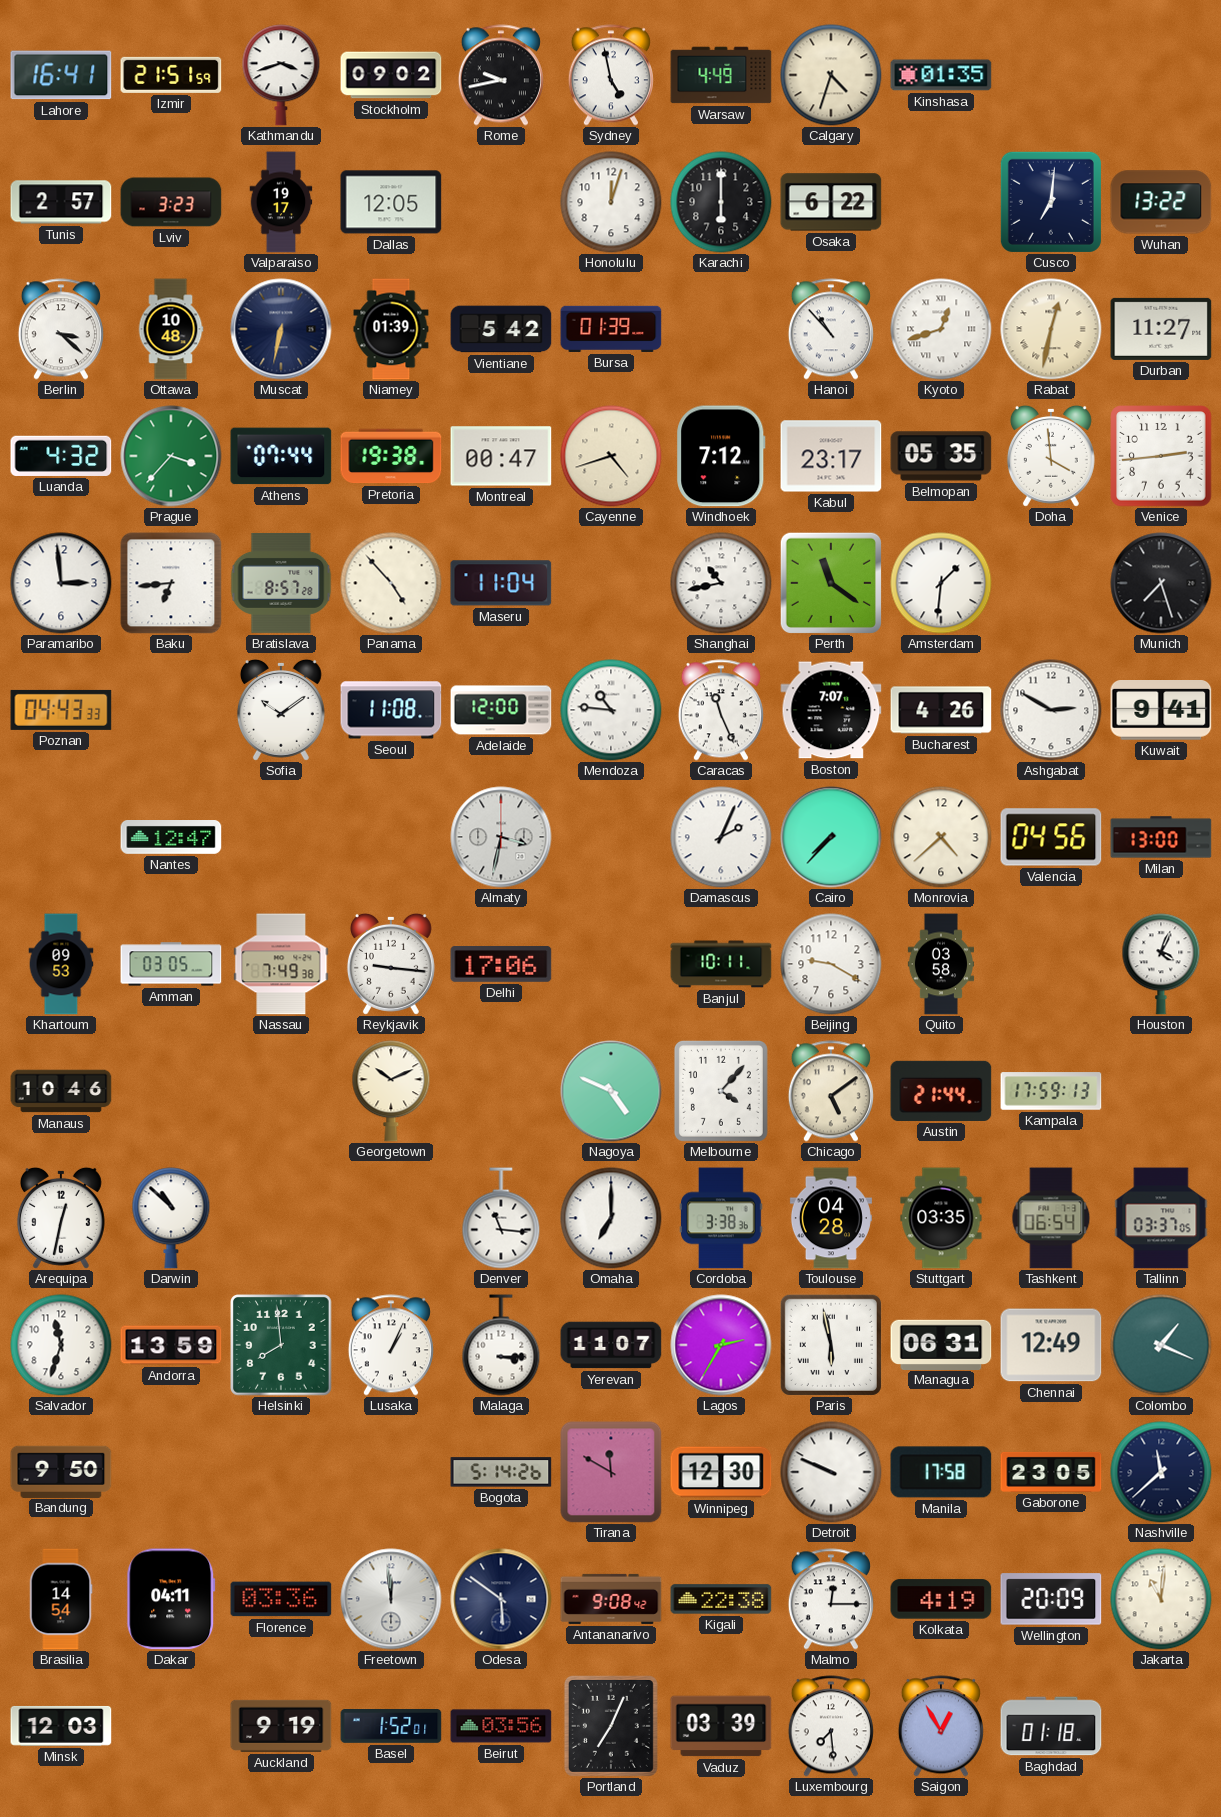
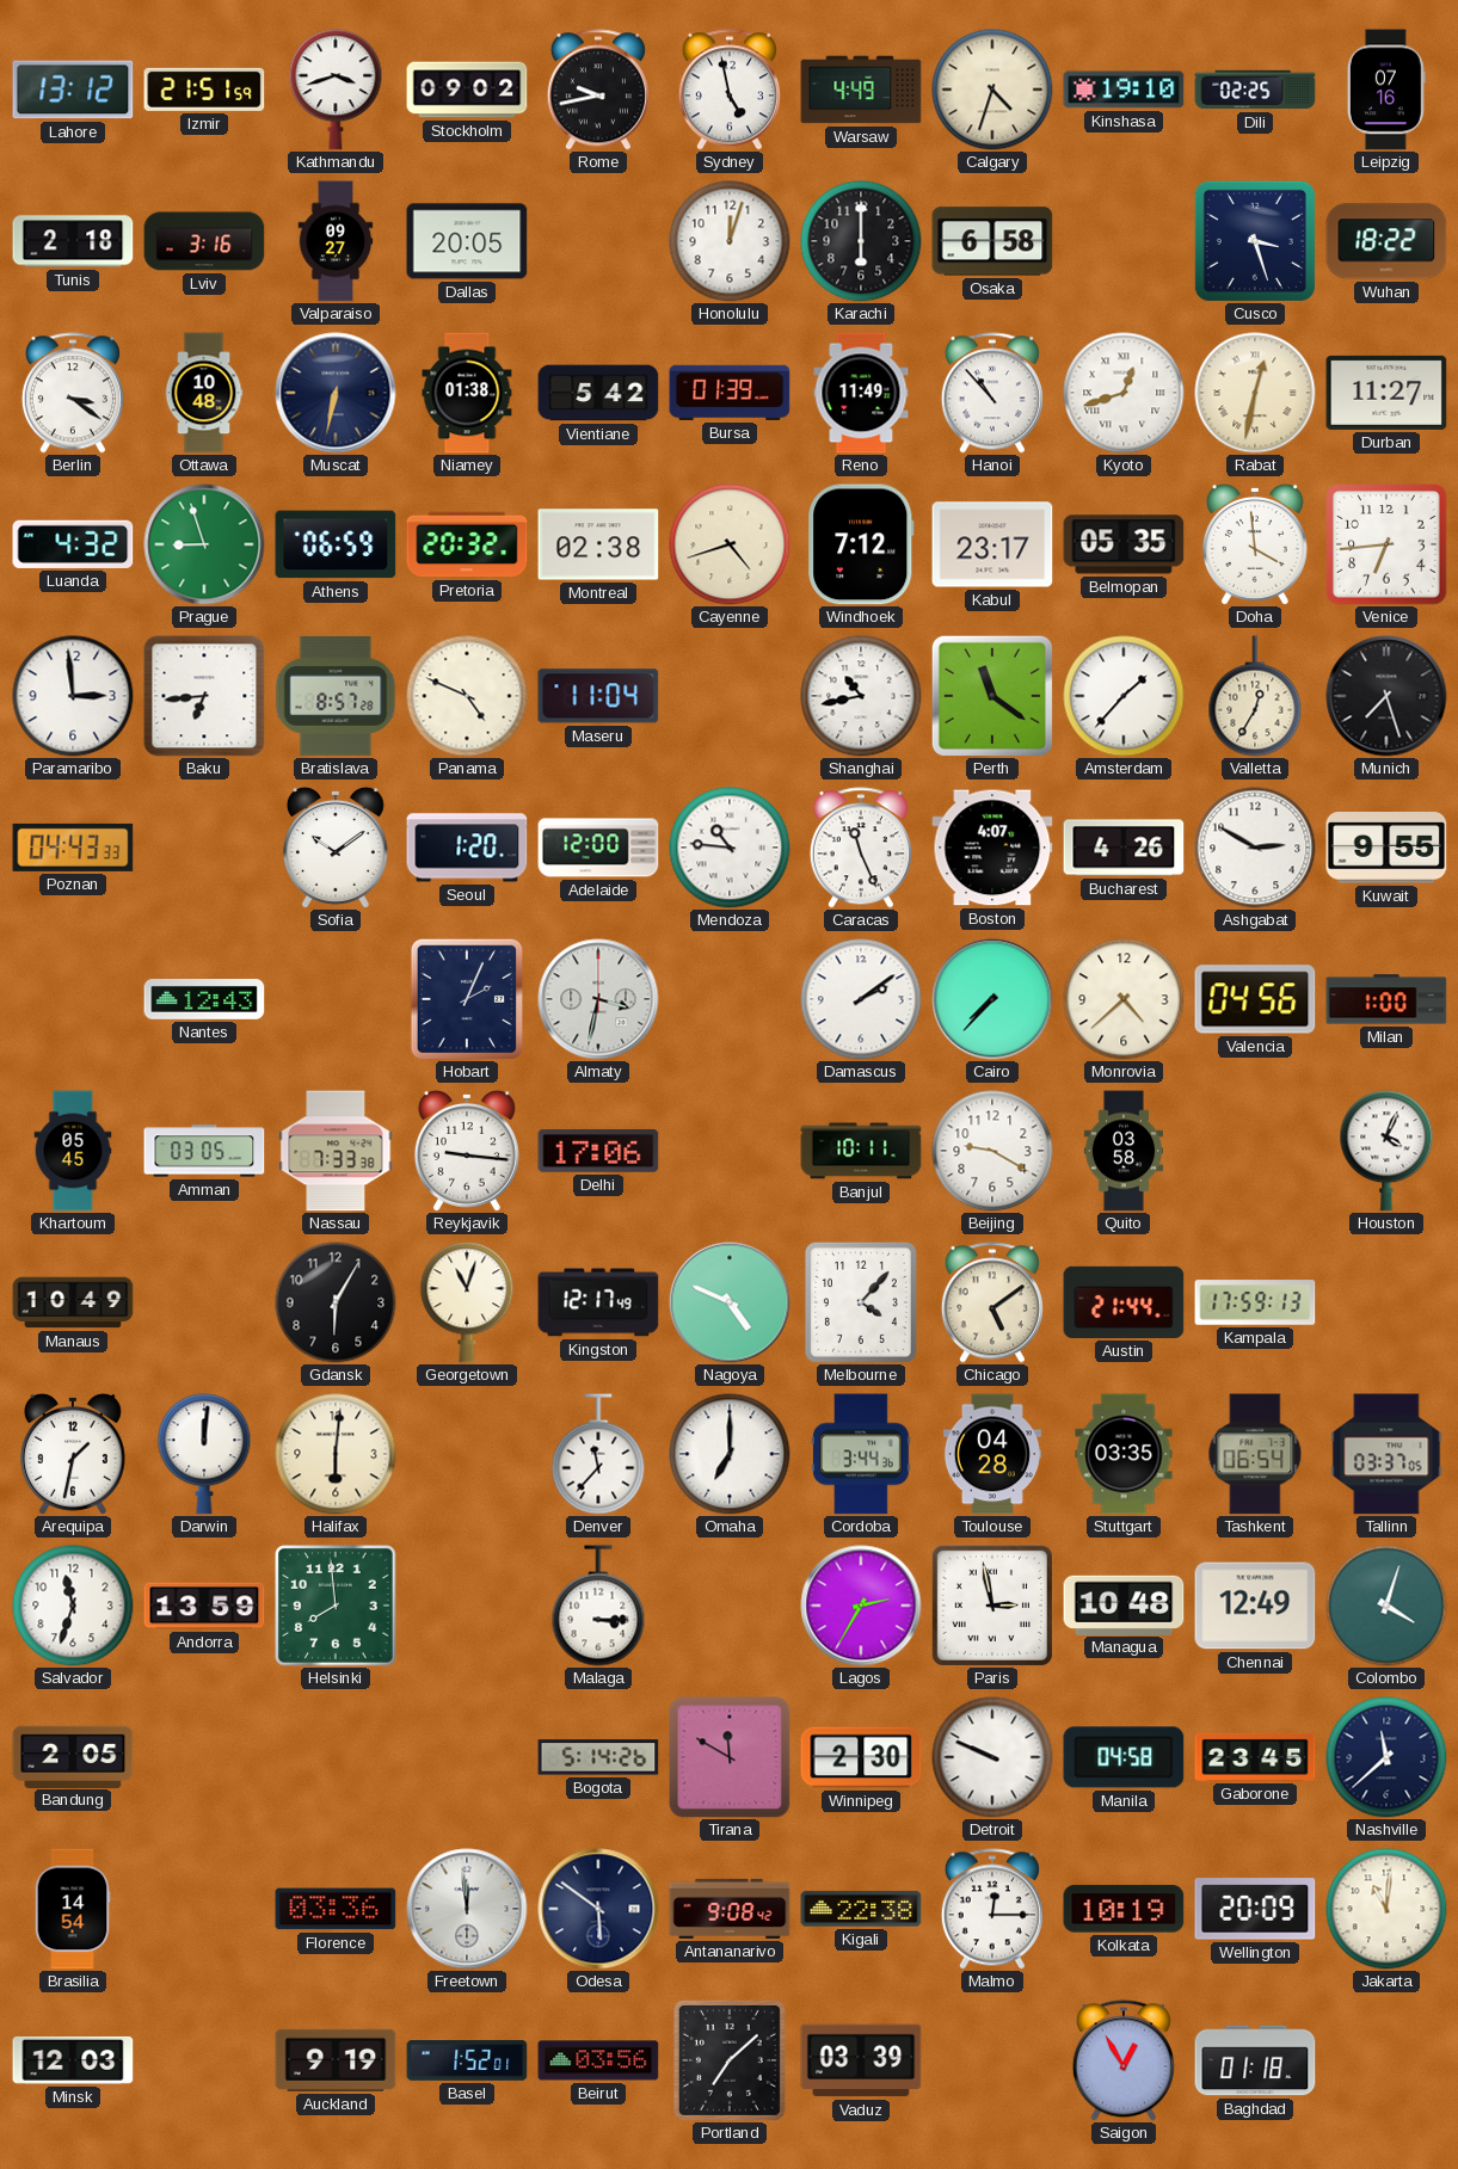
Lahore: 16:41 -> 13:12
Kinshasa: 01:35 -> 19:10
Dili: none -> 02:25
Leipzig: none -> 07:16
Tunis: 2:57 -> 2:18
Lviv: 3:23 -> 3:16
Valparaiso: 19:17 -> 09:27
Dallas: 12:05 -> 20:05
Osaka: 6:22 -> 6:58
Cusco: 7:01 -> 3:27
Wuhan: 13:22 -> 18:22
Berlin: 3:22 -> 3:21
Niamey: 01:39 -> 01:38
Reno: none -> 11:49
Prague: 3:37 -> 8:57
Athens: 07:44 -> 06:59
Pretoria: 19:38 -> 20:32
Montreal: 00:47 -> 02:38
Venice: 2:44 -> 6:44
Panama: 4:53 -> 4:49
Amsterdam: 1:31 -> 1:37
Valletta: none -> 12:35
Seoul: 11:08 -> 1:20
Boston: 7:07 -> 4:07
Kuwait: 9:41 -> 9:55
Nantes: 12:47 -> 12:43
Hobart: none -> 2:04
Damascus: 2:04 -> 2:09
Milan: 13:00 -> 1:00
Khartoum: 09:53 -> 05:45
Nassau: 7:49 -> 7:33
Manaus: 10:46 -> 10:49
Gdansk: none -> 6:05
Georgetown: 10:11 -> 11:03
Kingston: none -> 12:17
Arequipa: 12:32 -> 1:32
Darwin: 10:52 -> 12:01
Halifax: none -> 6:01
Denver: 11:16 -> 11:37
Cordoba: 3:38 -> 3:44
Lusaka: 1:04 -> none
Yerevan: 11:07 -> none
Paris: 5:58 -> 2:58
Managua: 06:31 -> 10:48
Colombo: 1:19 -> 4:03
Bandung: 9:50 -> 2:05
Winnipeg: 12:30 -> 2:30
Manila: 17:58 -> 04:58
Gaborone: 23:05 -> 23:45
Dakar: 04:11 -> none
Kolkata: 4:19 -> 10:19
Portland: 7:04 -> 7:08
Luxembourg: 7:29 -> none
